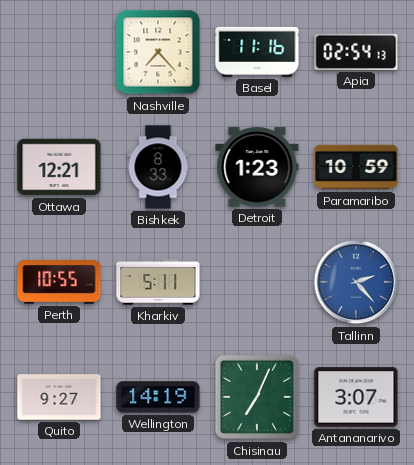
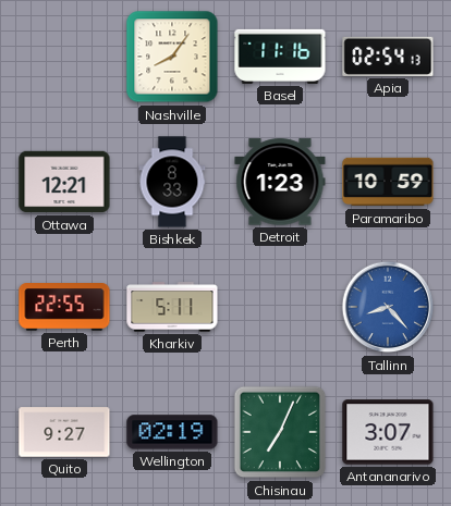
Nashville: 7:23 -> 8:06
Perth: 10:55 -> 22:55
Tallinn: 2:23 -> 8:23
Wellington: 14:19 -> 02:19
